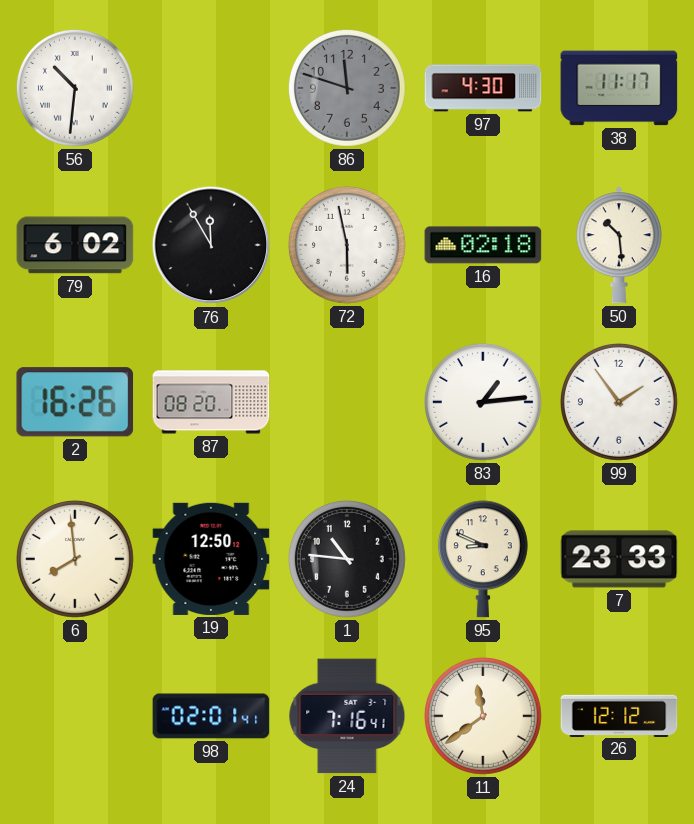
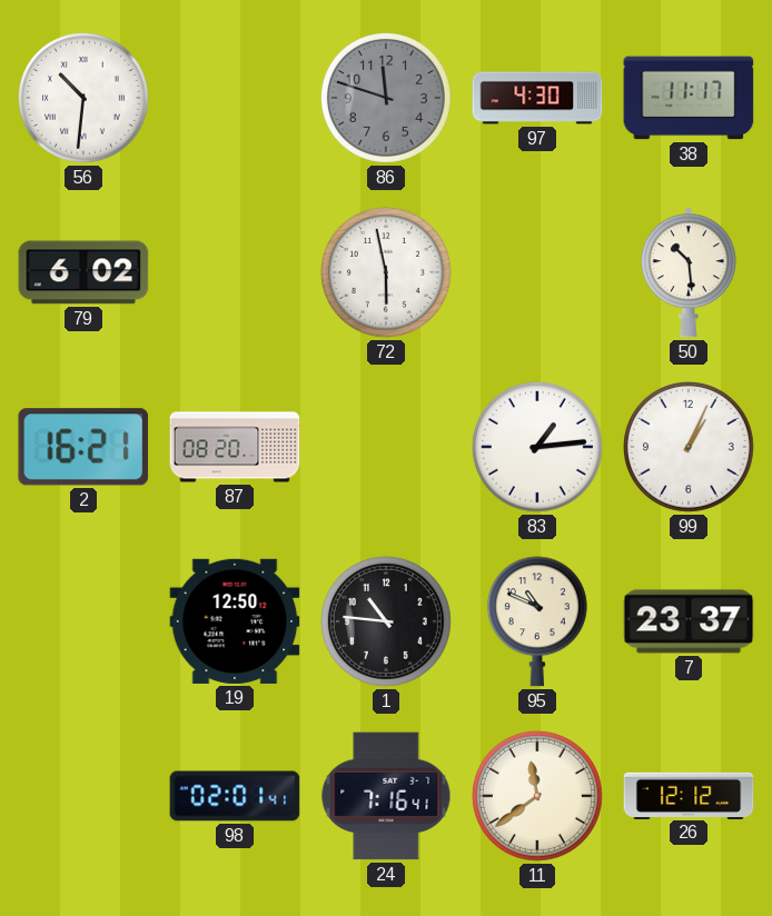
76: 11:55 -> none
16: 02:18 -> none
2: 16:26 -> 16:21
99: 1:54 -> 1:04
6: 7:59 -> none
95: 8:49 -> 10:49
7: 23:33 -> 23:37
